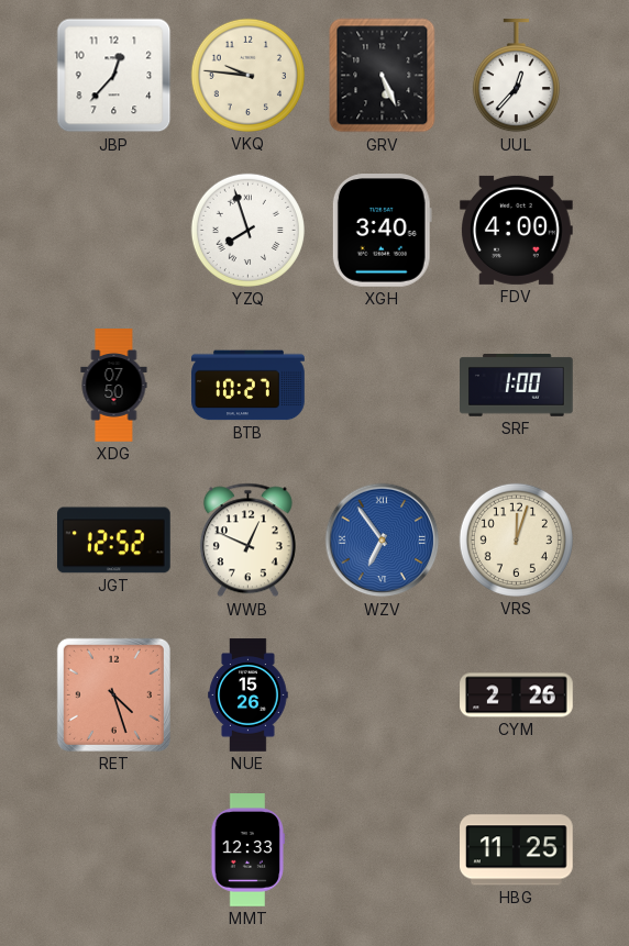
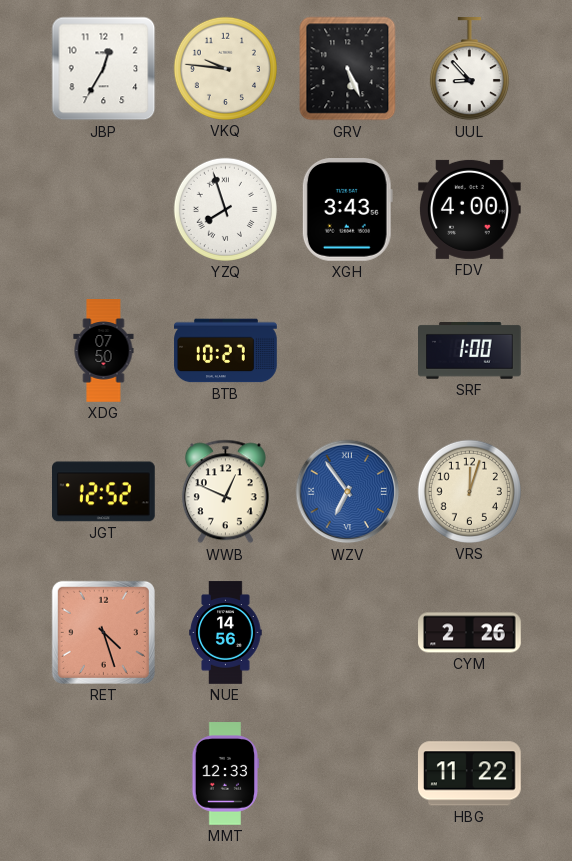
JBP: 12:37 -> 12:35
UUL: 12:37 -> 8:53
XGH: 3:40 -> 3:43
NUE: 15:26 -> 14:56
HBG: 11:25 -> 11:22
